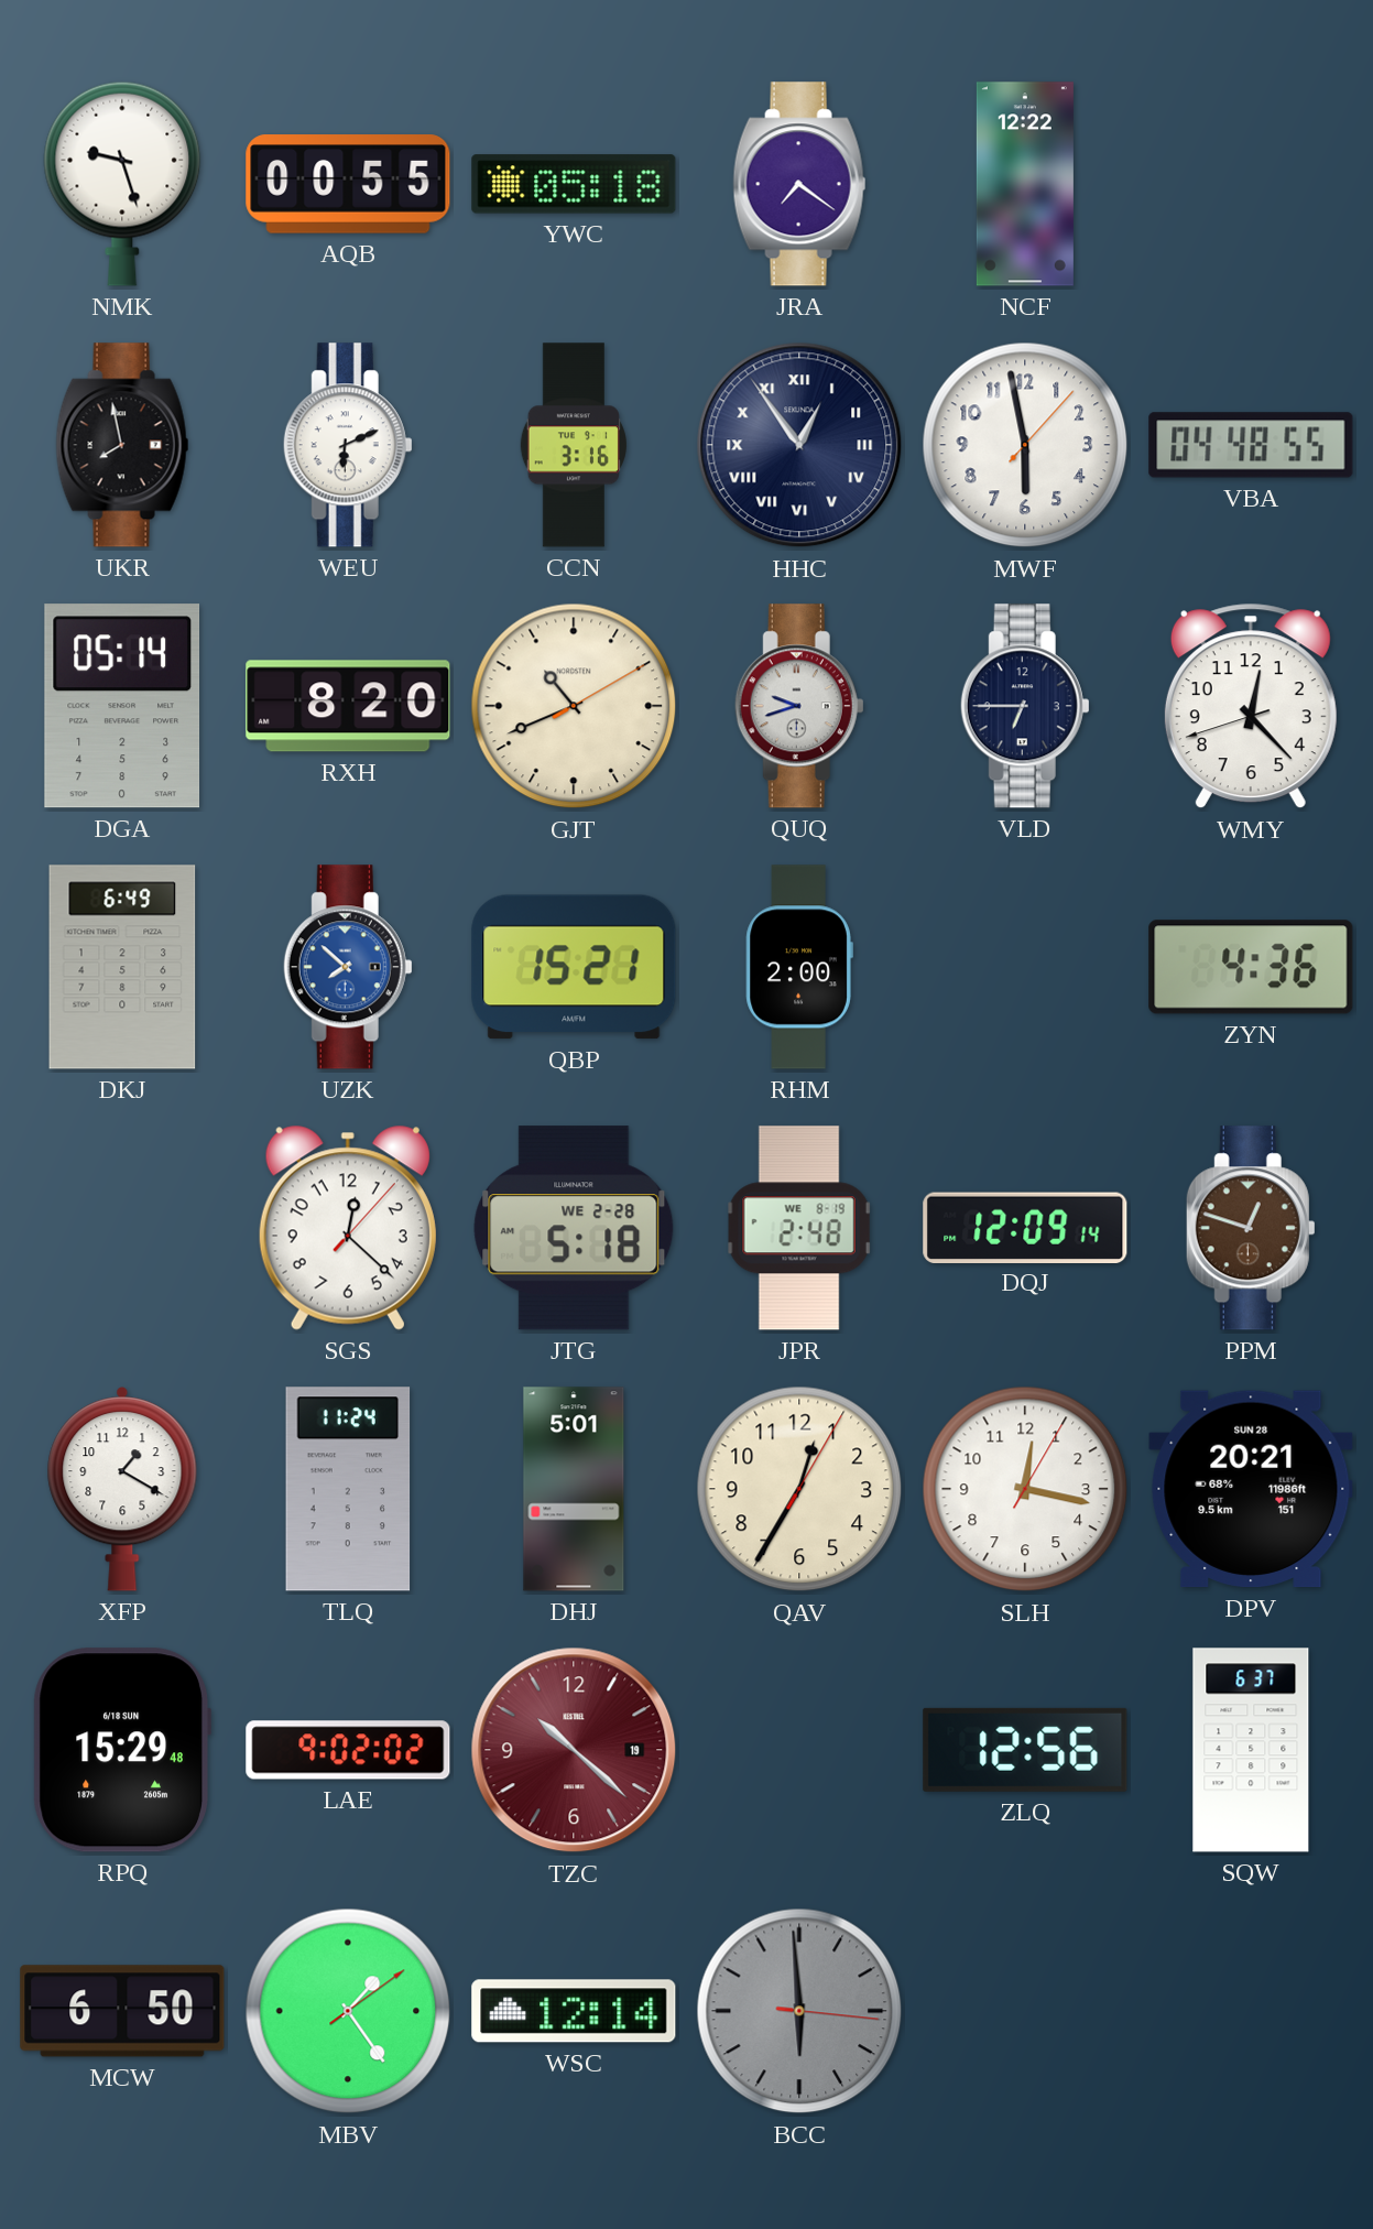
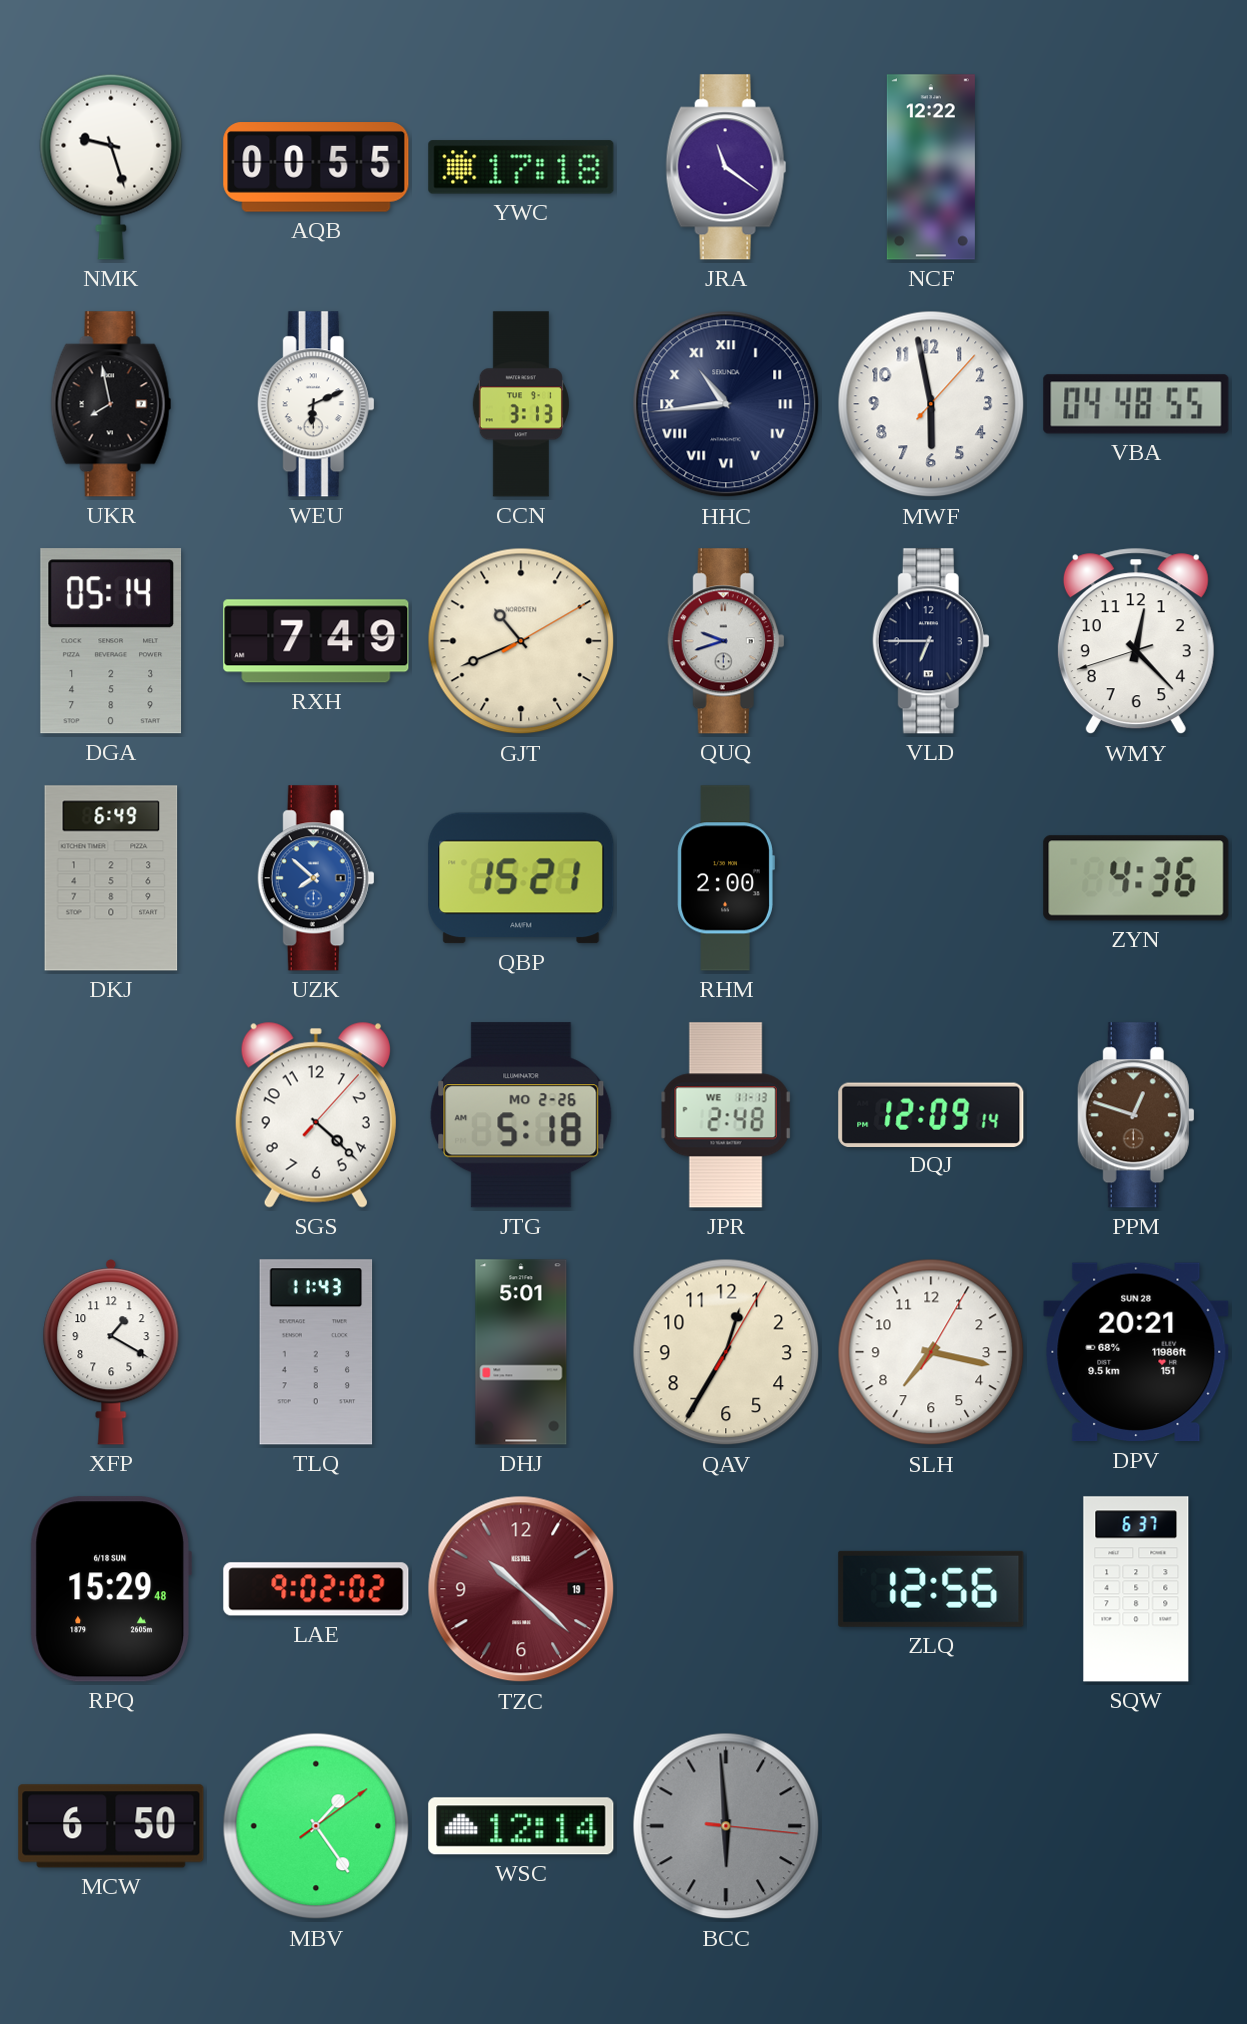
YWC: 05:18 -> 17:18
JRA: 7:21 -> 11:21
CCN: 3:16 -> 3:13
HHC: 12:54 -> 10:44
RXH: 8:20 -> 7:49
SGS: 12:22 -> 4:22
JTG date: WE 2-28 -> MO 2-26
JPR date: WE 8-19 -> WE 11-13
TLQ: 11:24 -> 11:43
SLH: 12:17 -> 7:17
